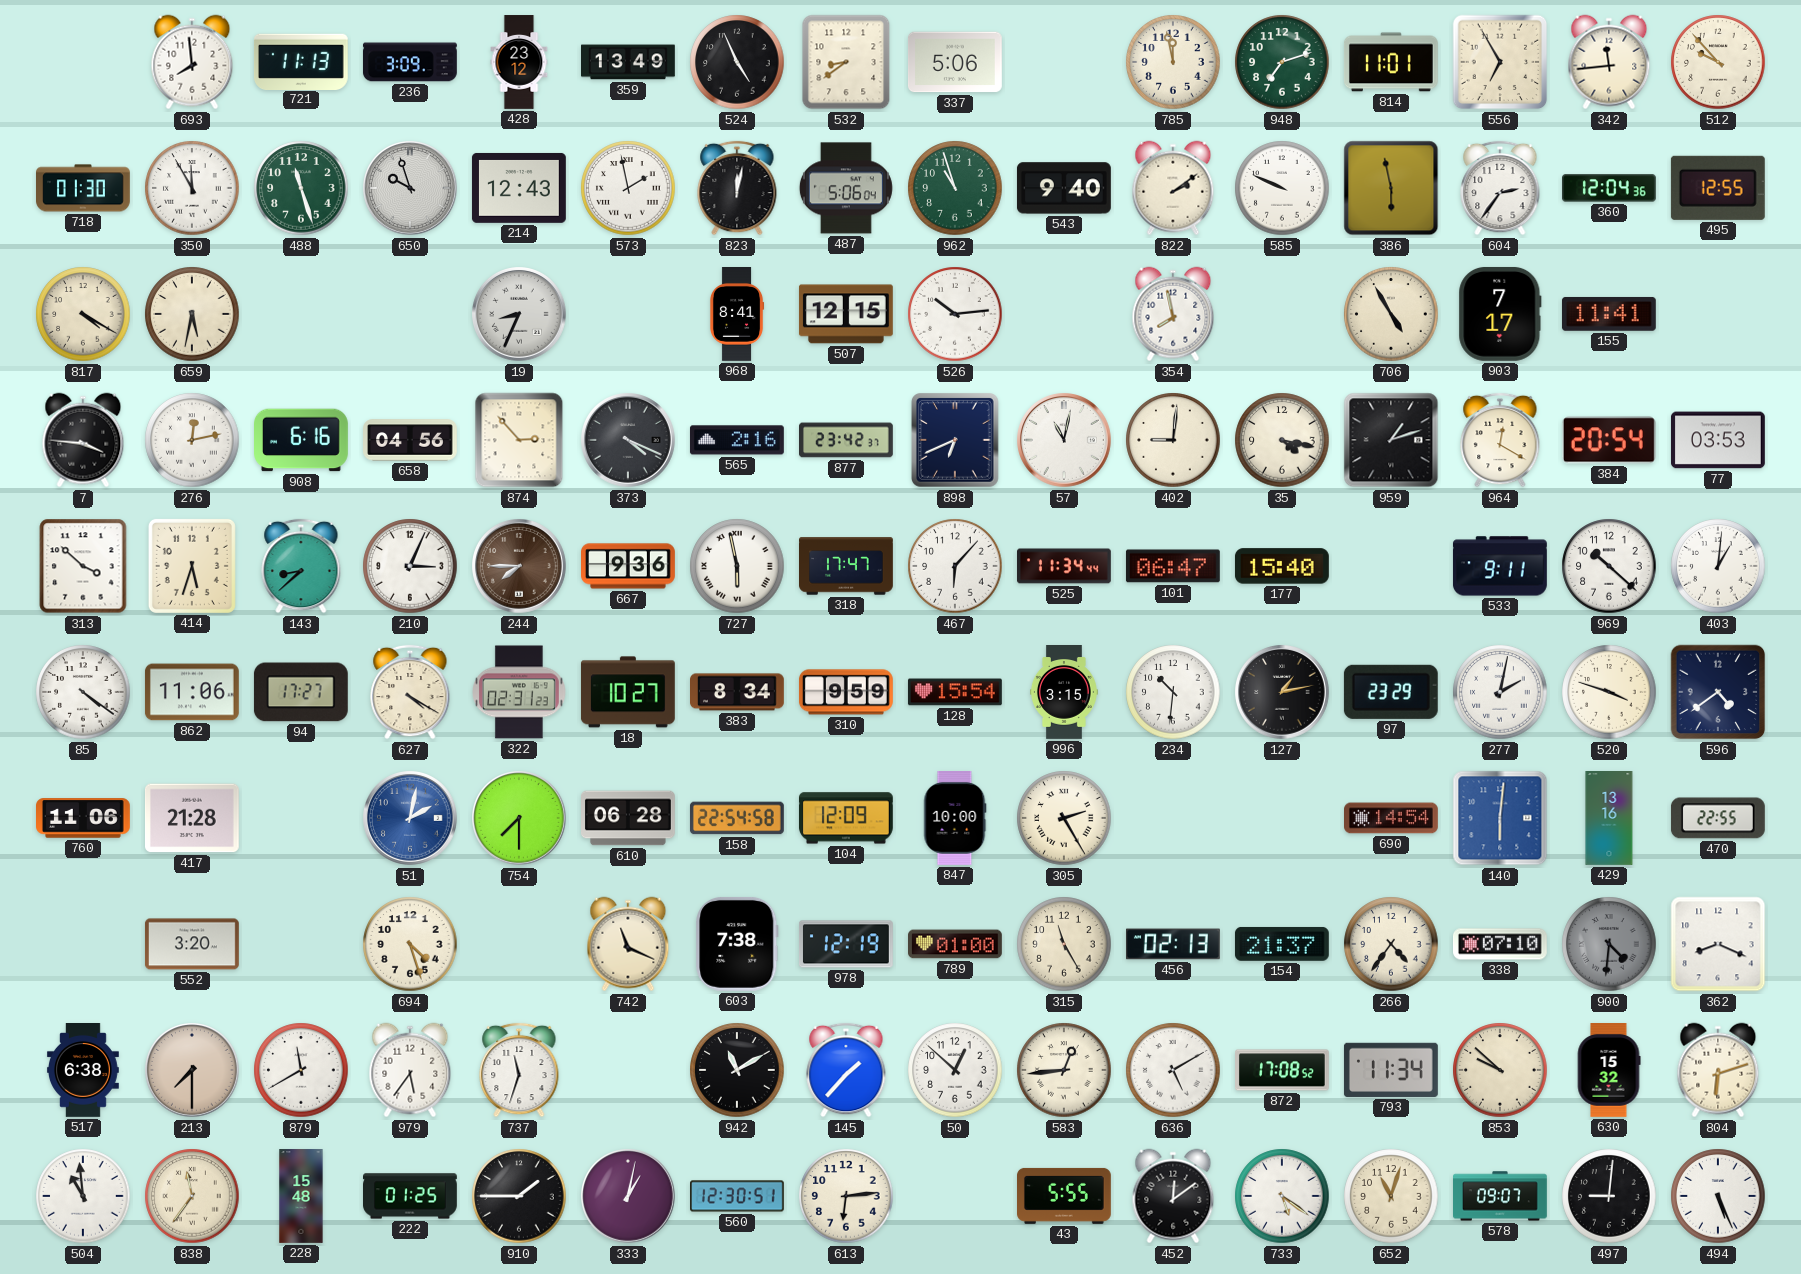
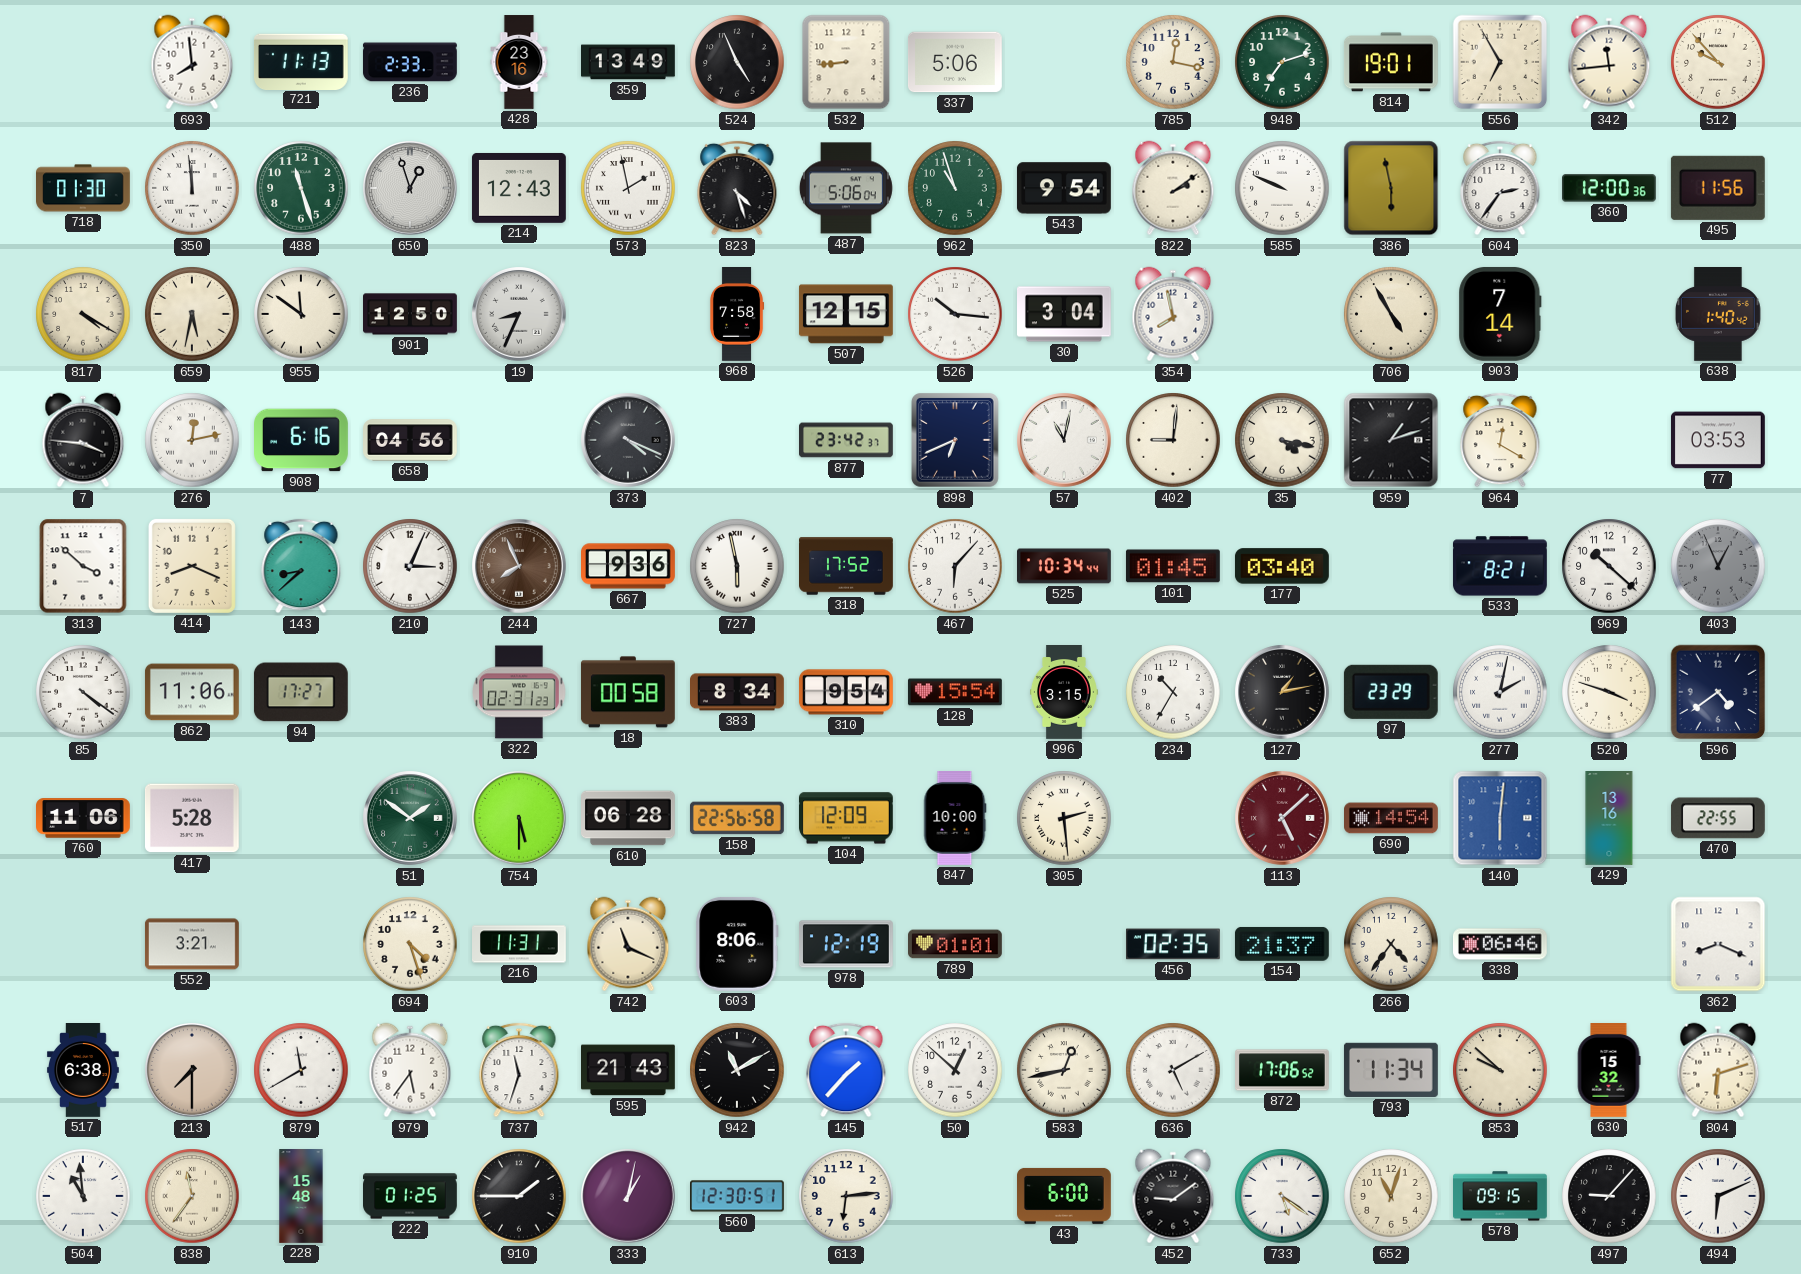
236: 3:09 -> 2:33
428: 23:12 -> 23:16
532: 8:39 -> 8:44
785: 11:58 -> 12:17
814: 11:01 -> 19:01
350: 11:55 -> 11:59
650: 9:57 -> 12:57
823: 12:02 -> 4:27
543: 9:40 -> 9:54
360: 12:04 -> 12:00
495: 12:55 -> 11:56
955: none -> 11:51
901: none -> 12:50
968: 8:41 -> 7:58
526: 10:14 -> 10:16
30: none -> 3:04
903: 7:17 -> 7:14
155: 11:41 -> none
638: none -> 1:40
874: 2:53 -> none
565: 2:16 -> none
384: 20:54 -> none
414: 5:33 -> 8:19
244: 7:45 -> 7:56
318: 17:47 -> 17:52
525: 11:34 -> 10:34
101: 06:47 -> 01:45
177: 15:40 -> 03:40
533: 9:11 -> 8:21
403: 1:01 -> 12:56
403 dial: white -> grey
627: 4:20 -> none
18: 10:27 -> 00:58
310: 9:59 -> 9:54
234: 10:31 -> 10:35
417: 21:28 -> 5:28
51: 2:02 -> 1:51
51 dial: blue -> green
754: 7:30 -> 5:30
158: 22:54 -> 22:56
305: 2:25 -> 2:29
113: none -> 5:08
552: 3:20 -> 3:21
216: none -> 11:31
603: 7:38 -> 8:06
789: 01:00 -> 01:01
315: 11:25 -> none
456: 02:13 -> 02:35
338: 07:10 -> 06:46
900: 4:31 -> none
595: none -> 21:43
583: 12:44 -> 12:43
872: 17:08 -> 17:06
43: 5:55 -> 6:00
452: 12:09 -> 9:09
578: 09:07 -> 09:15
497: 9:01 -> 9:07
494: 5:26 -> 6:11
